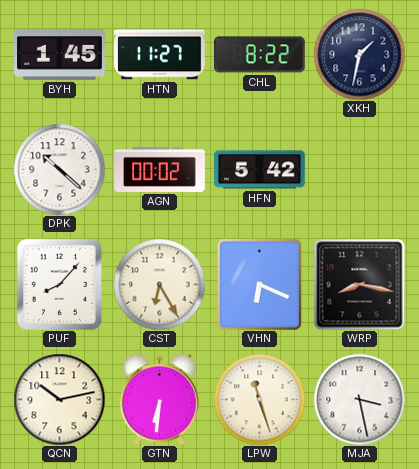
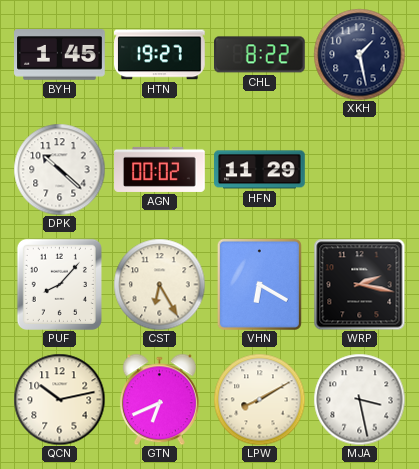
HTN: 11:27 -> 19:27
XKH: 1:32 -> 1:28
HFN: 5:42 -> 11:29
VHN: 6:19 -> 6:20
WRP: 8:17 -> 2:17
GTN: 6:31 -> 6:41
LPW: 11:27 -> 8:10
